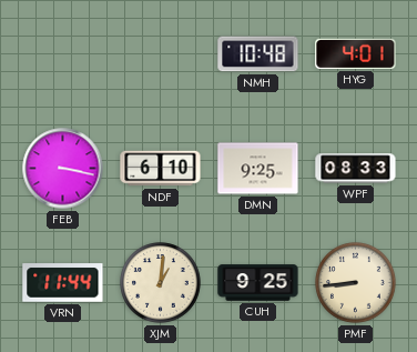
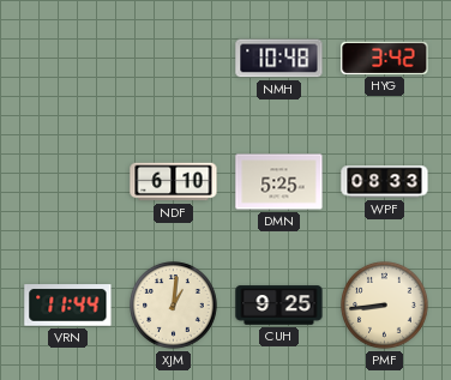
HYG: 4:01 -> 3:42
FEB: 3:17 -> none
DMN: 9:25 -> 5:25
